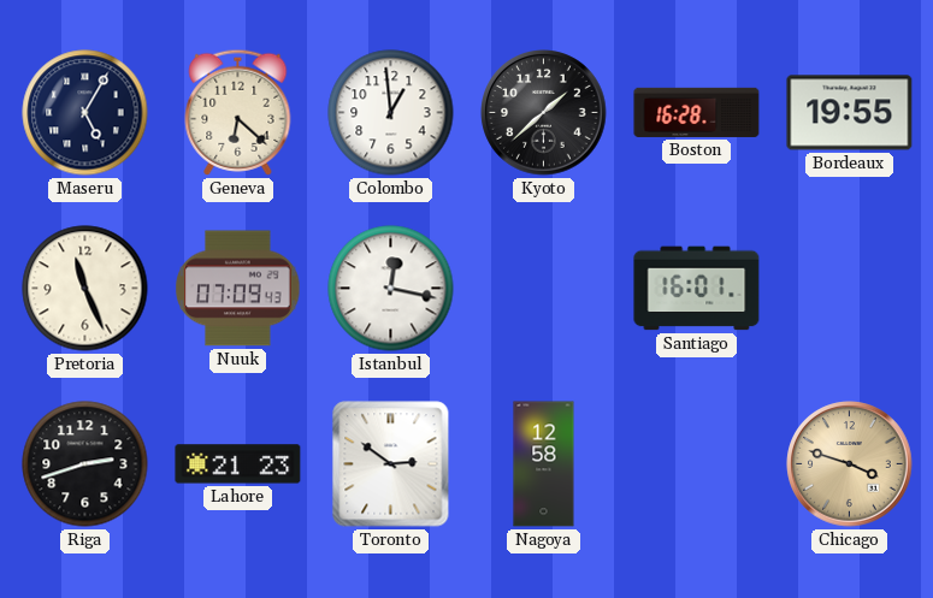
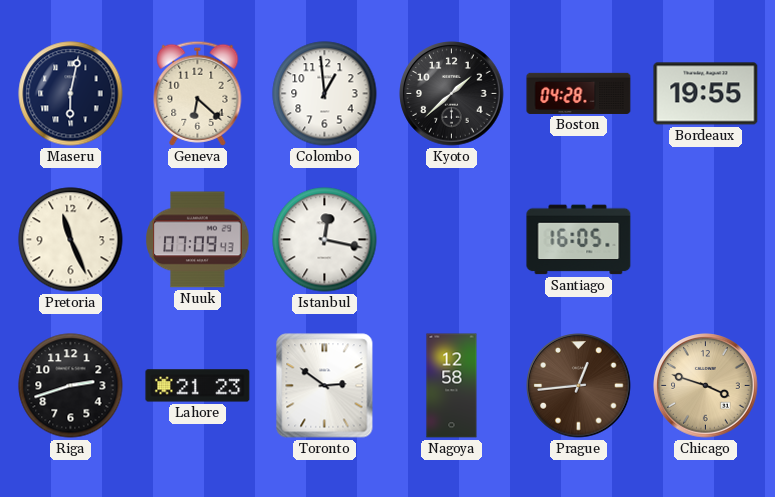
Maseru: 5:05 -> 6:02
Boston: 16:28 -> 04:28
Santiago: 16:01 -> 16:05
Prague: none -> 12:44
